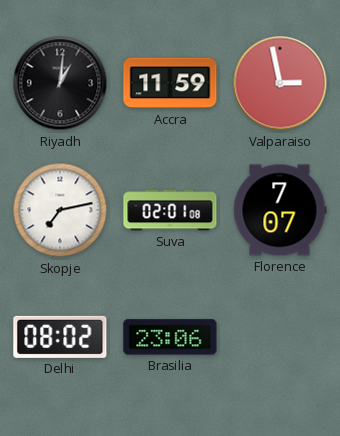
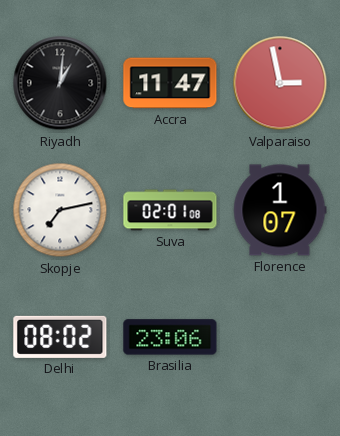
Accra: 11:59 -> 11:47
Florence: 7:07 -> 1:07
